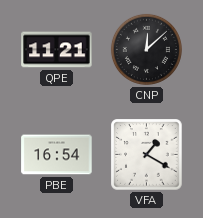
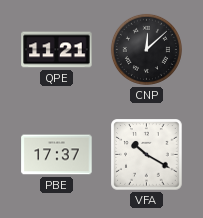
PBE: 16:54 -> 17:37
VFA: 1:20 -> 10:20
